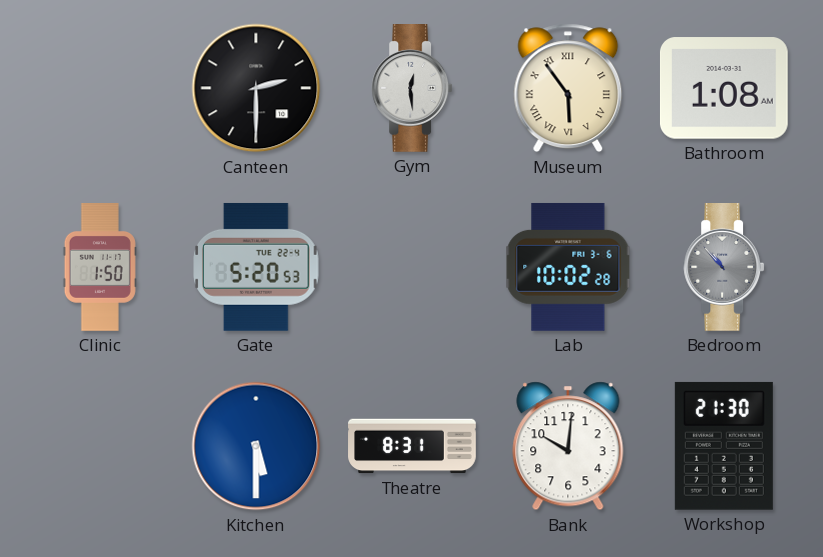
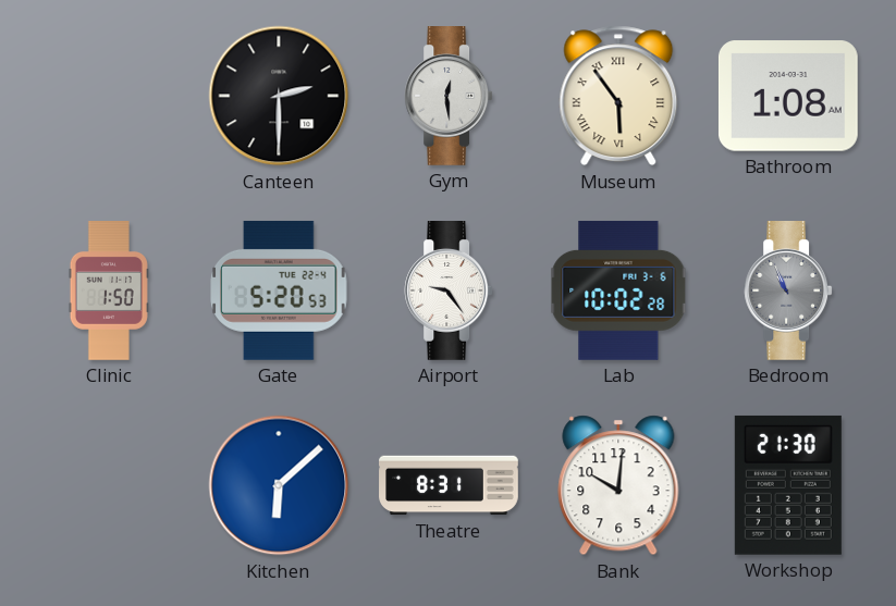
Airport: none -> 9:24
Bedroom: 10:53 -> 10:56
Kitchen: 5:30 -> 6:08
